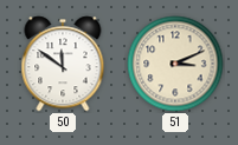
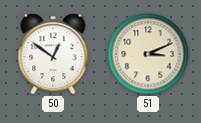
50: 11:51 -> 12:51
